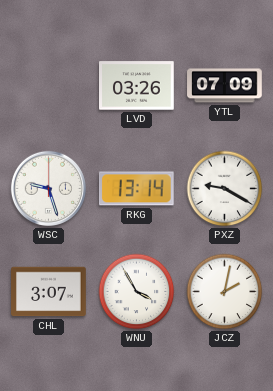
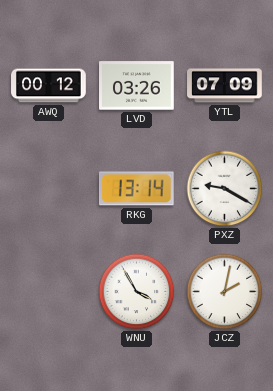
AWQ: none -> 00:12
WSC: 9:27 -> none
CHL: 3:07 -> none
